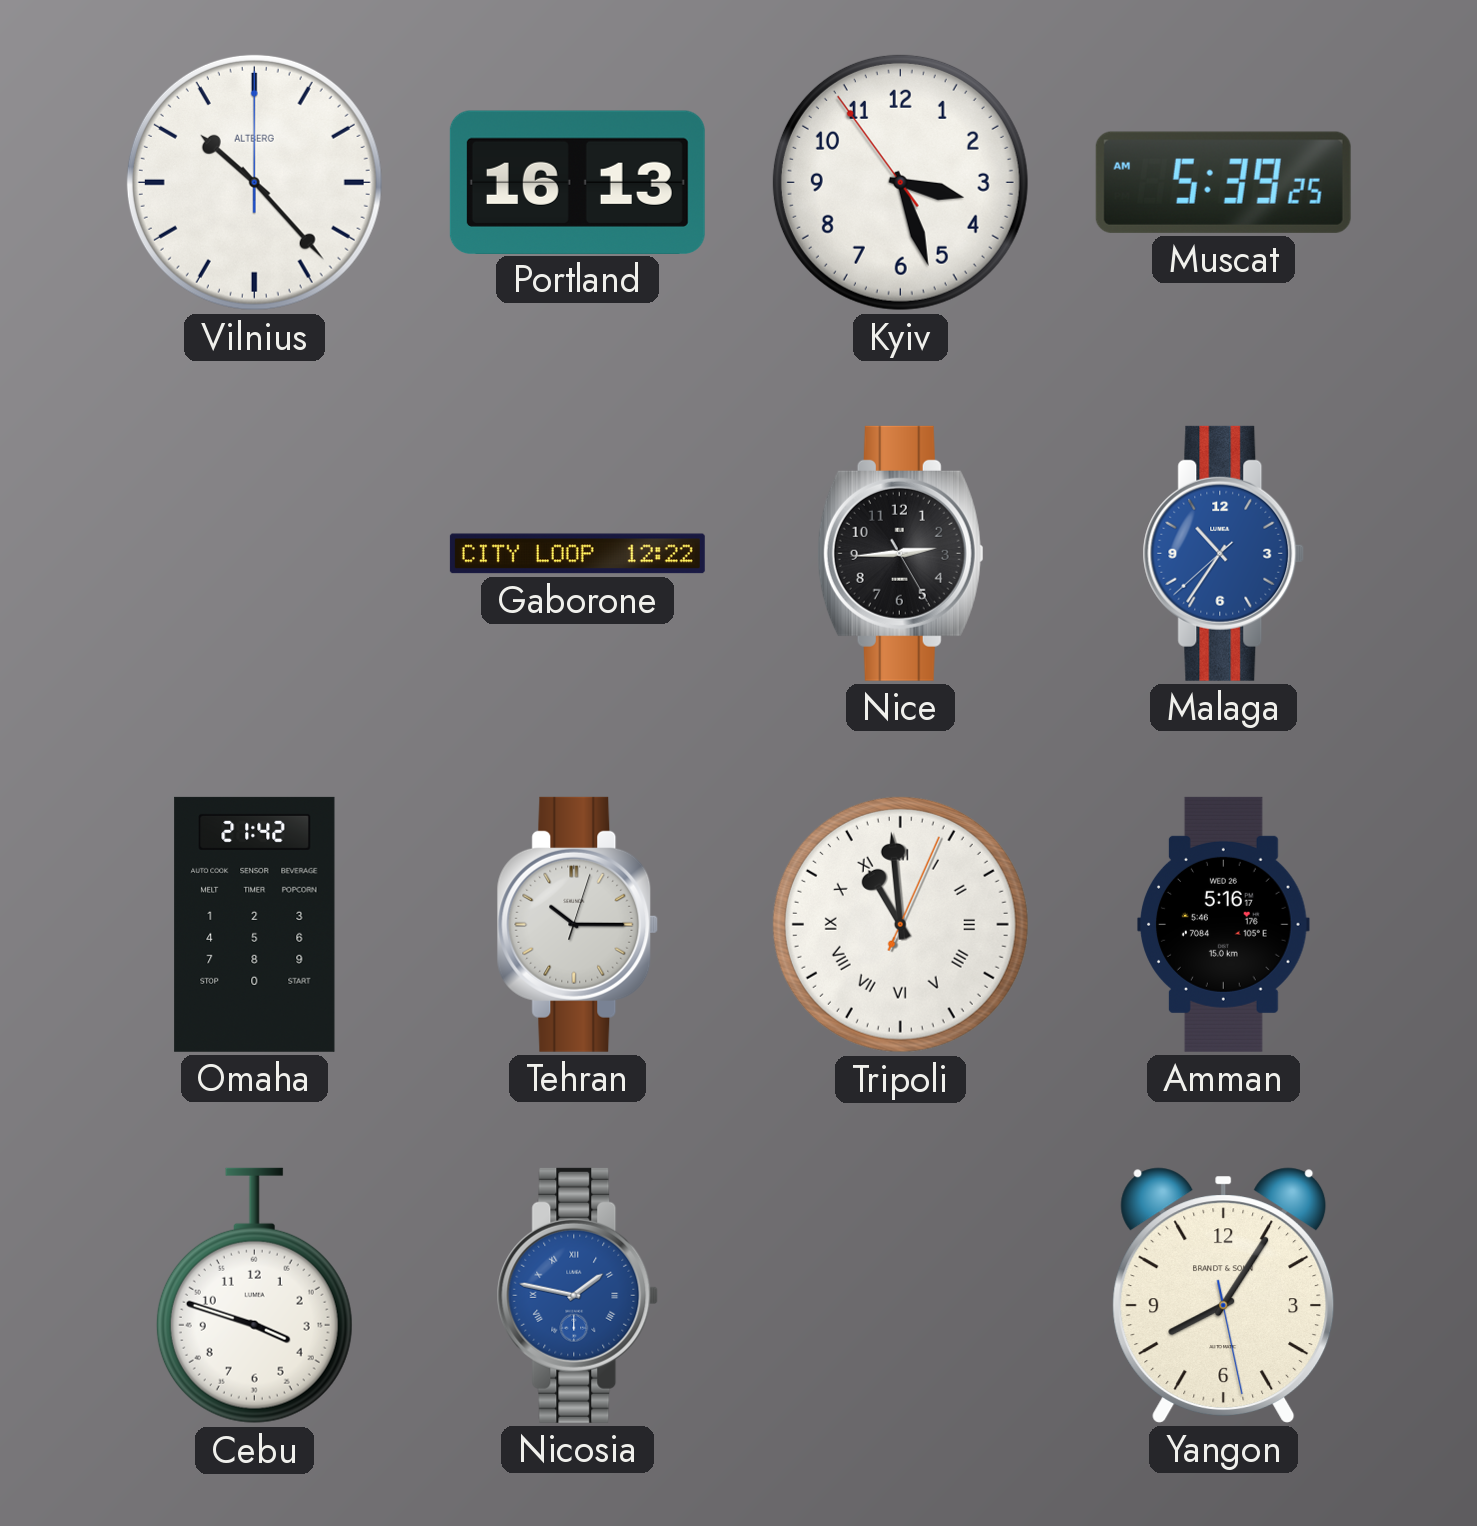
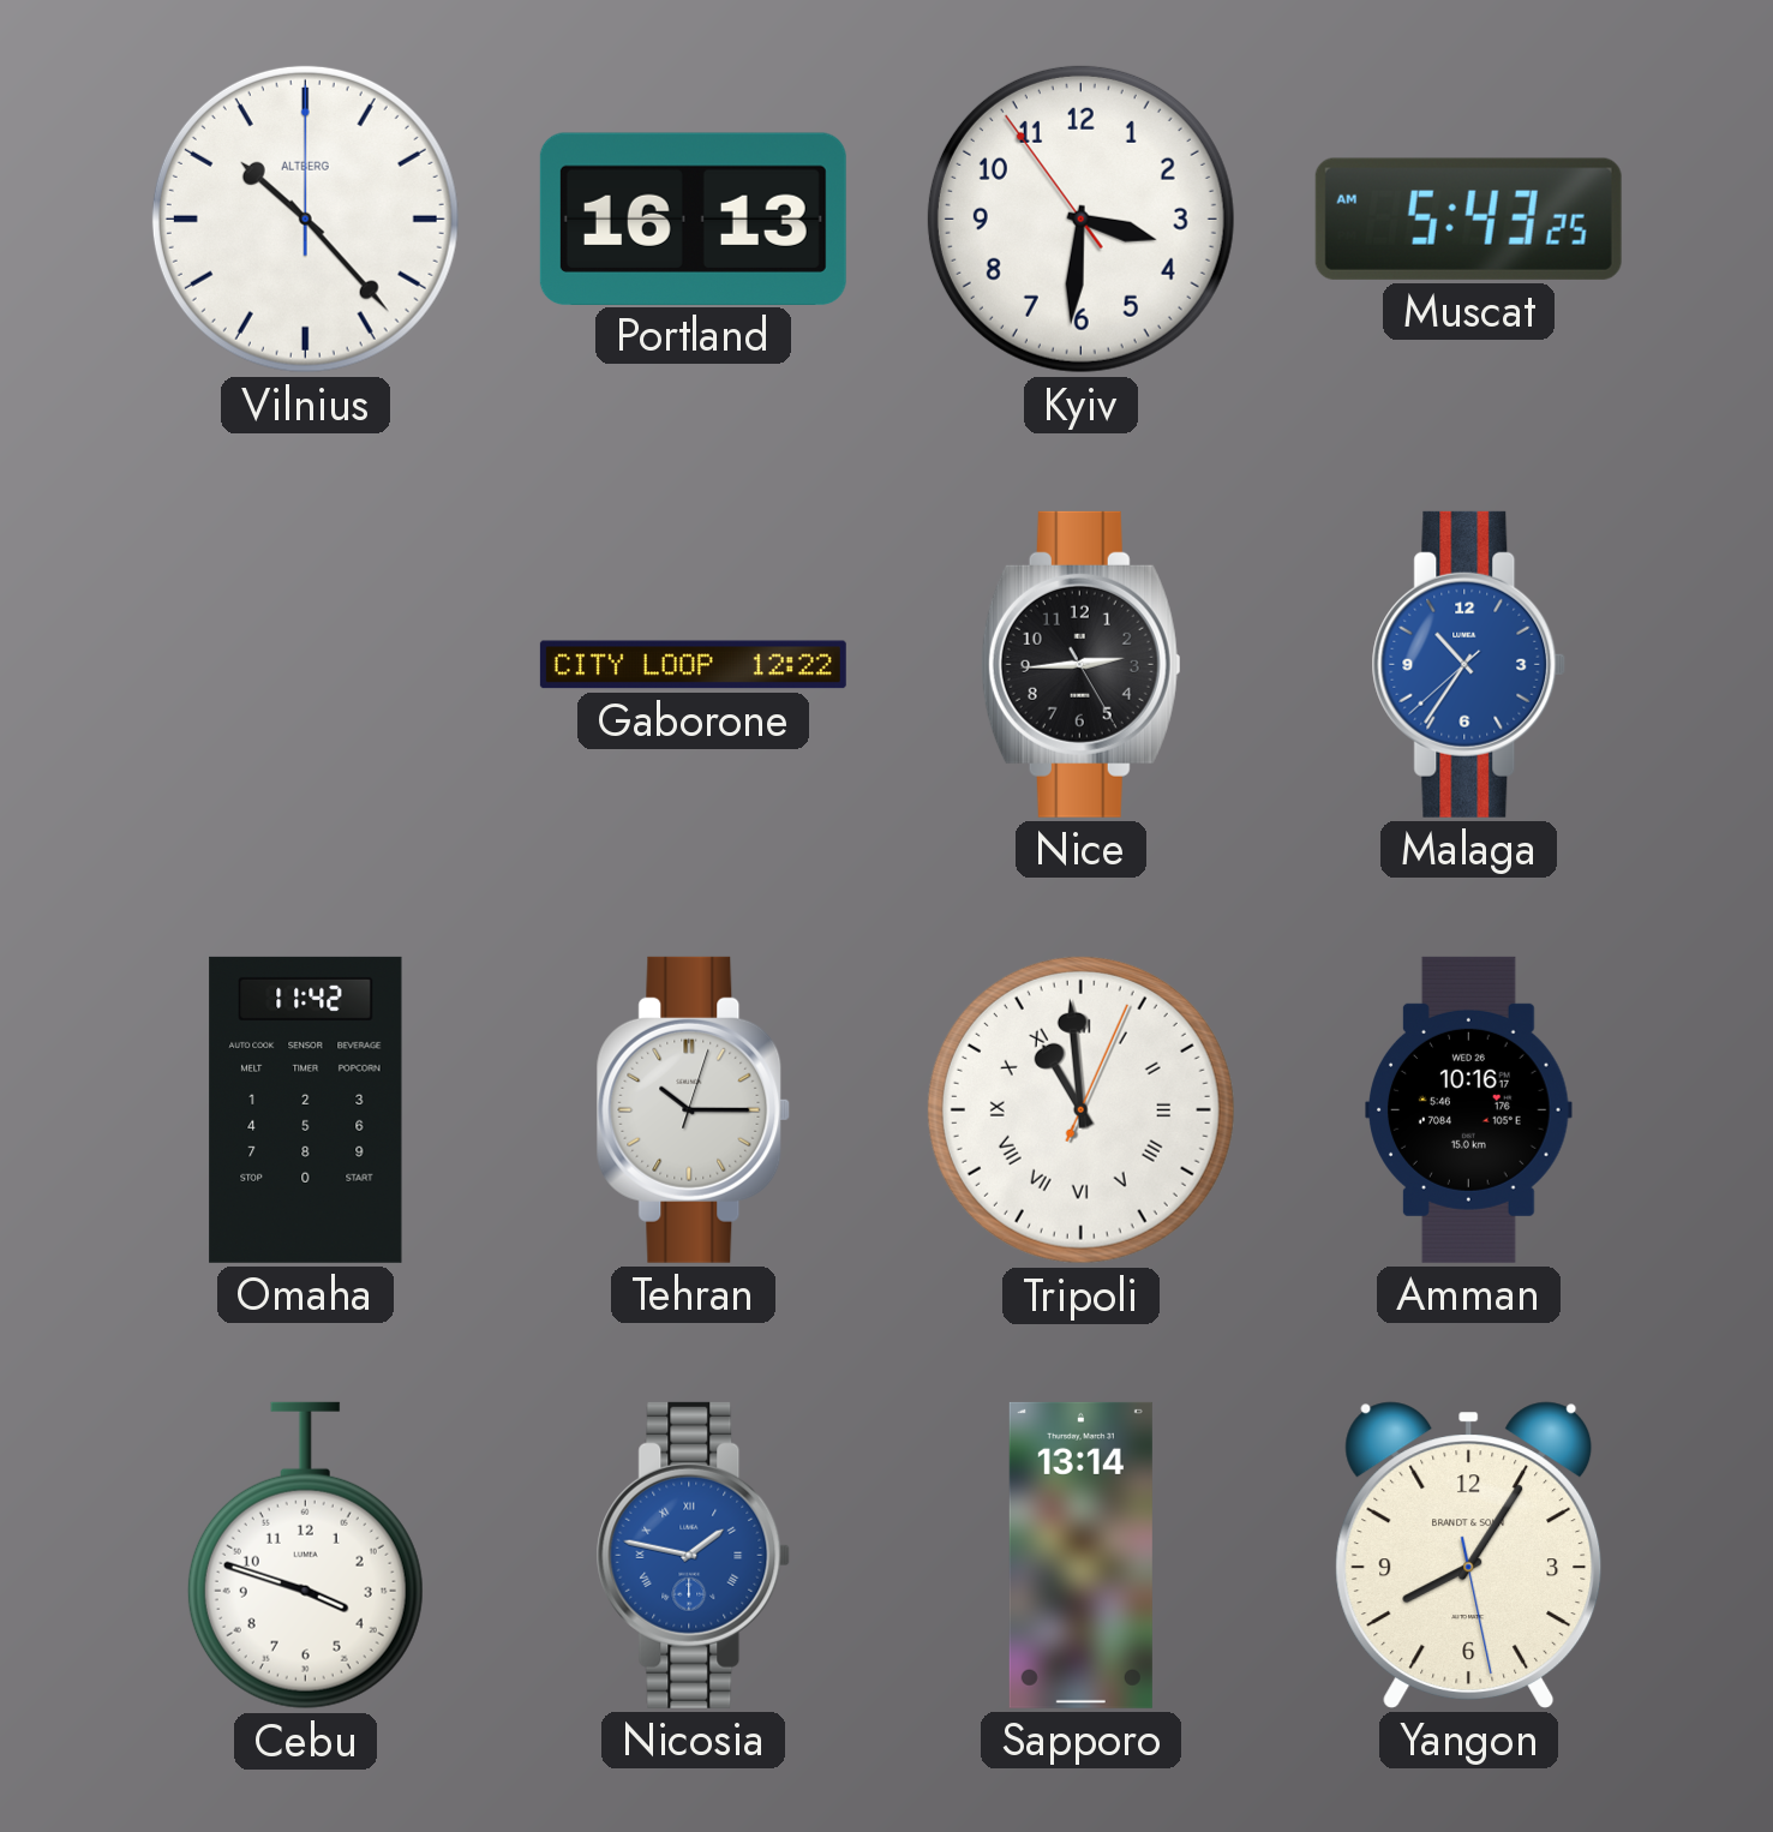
Kyiv: 3:26 -> 3:30
Muscat: 5:39 -> 5:43
Omaha: 21:42 -> 11:42
Amman: 5:16 -> 10:16
Sapporo: none -> 13:14
